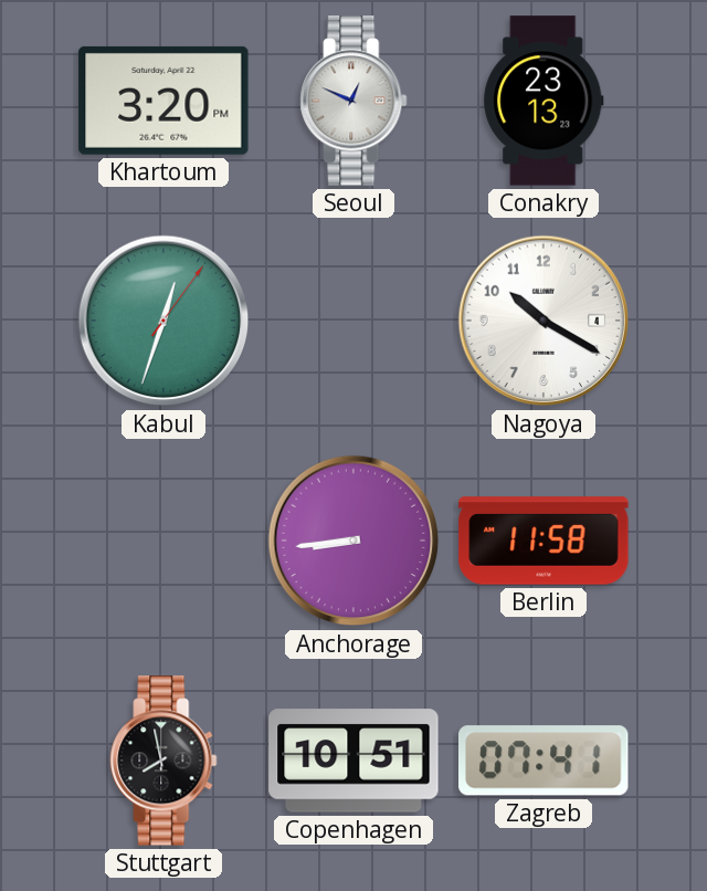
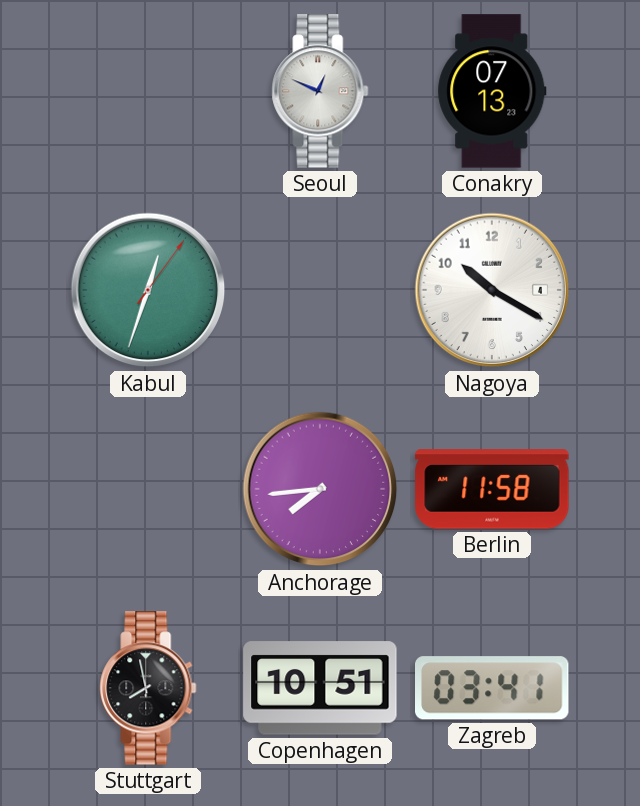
Khartoum: 3:20 -> none
Conakry: 23:13 -> 07:13
Anchorage: 8:44 -> 7:44
Zagreb: 07:41 -> 03:41
